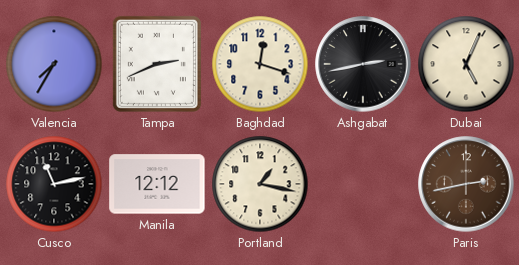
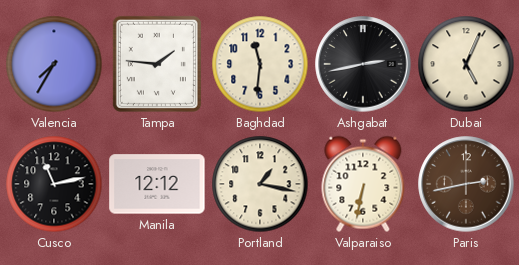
Tampa: 2:41 -> 1:46
Baghdad: 12:18 -> 11:31
Valparaiso: none -> 6:32
